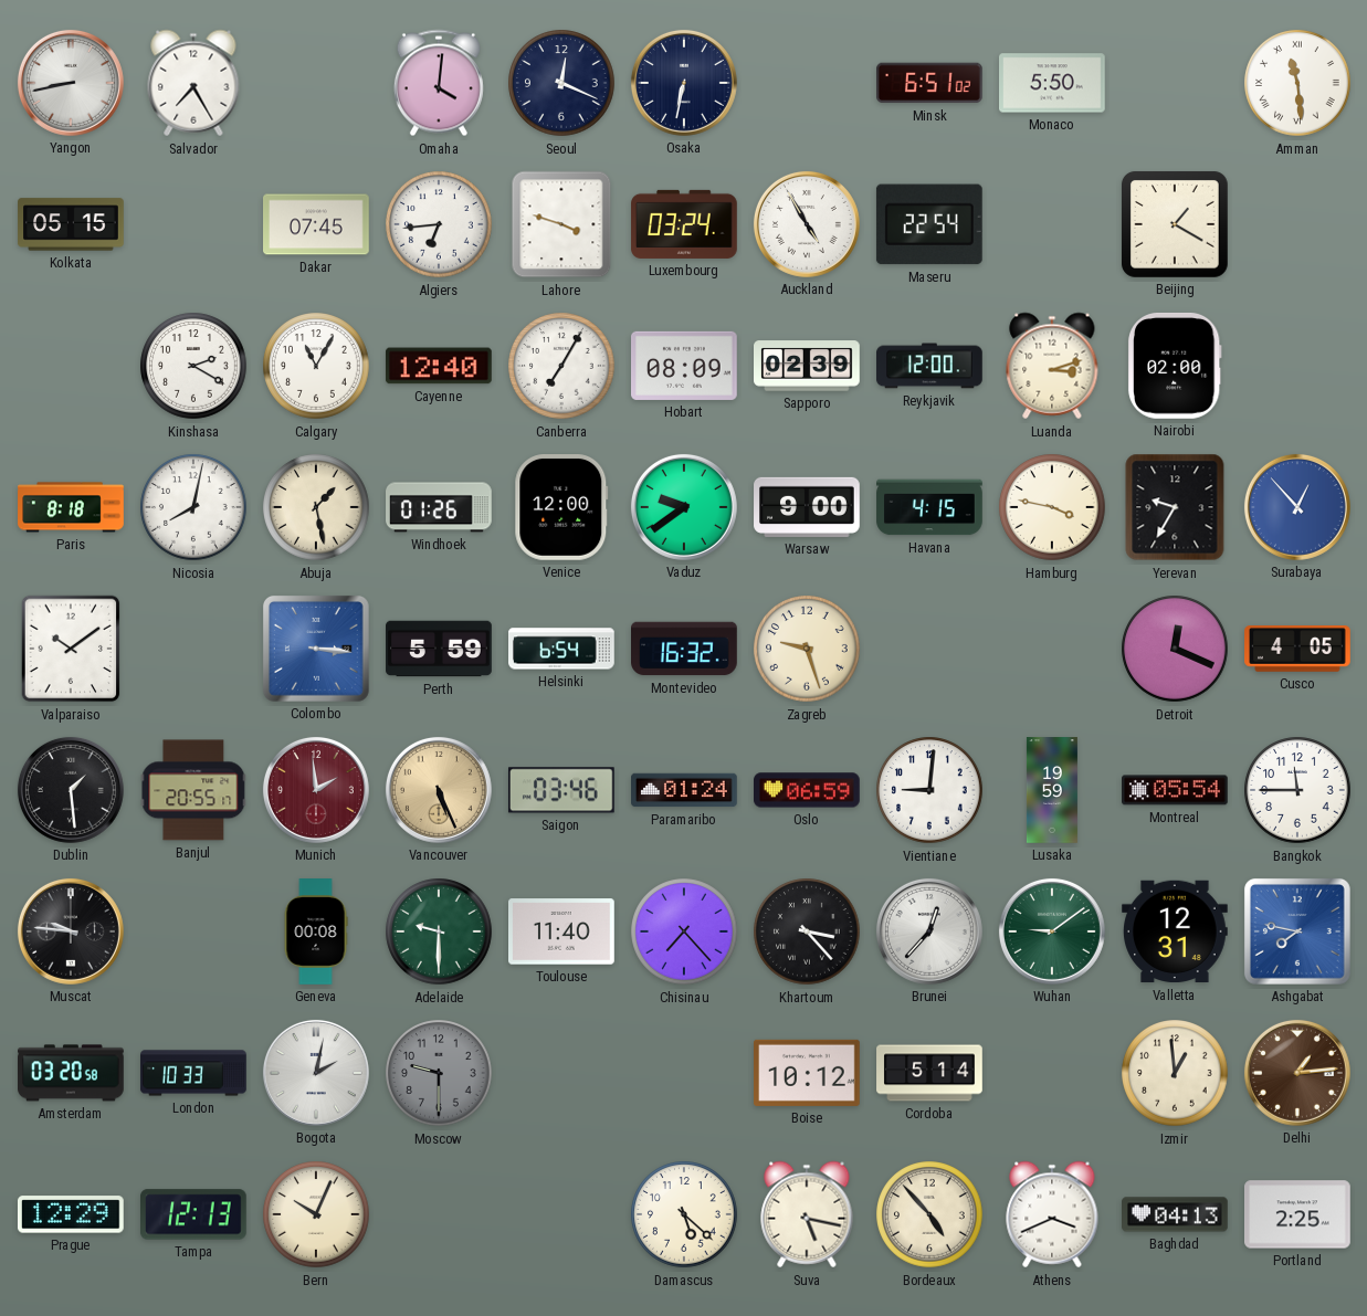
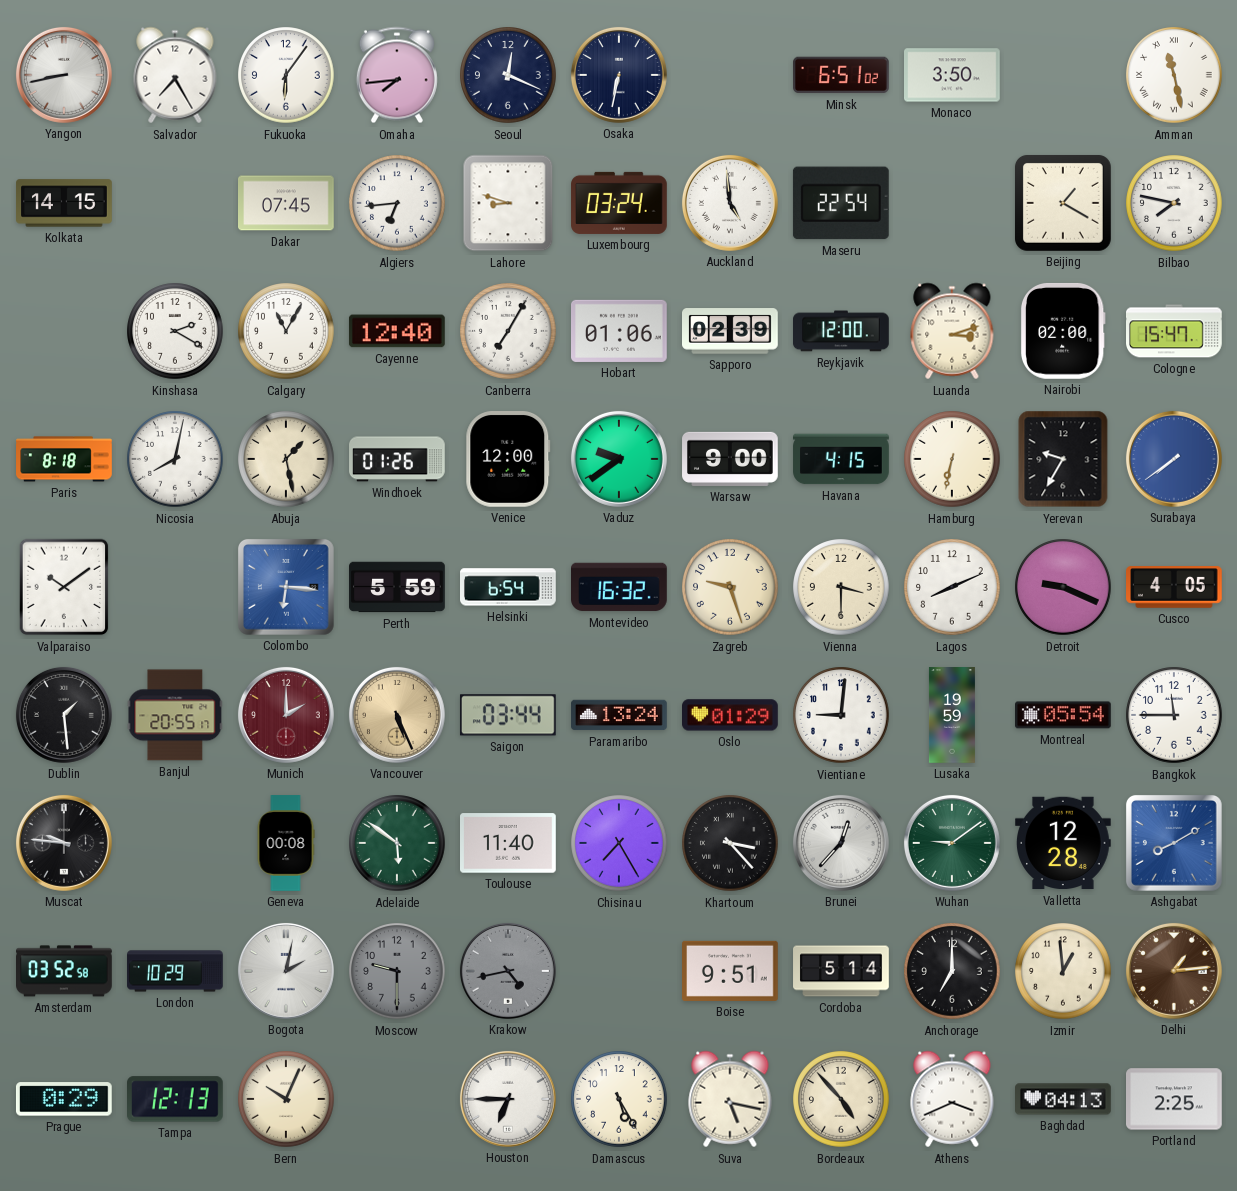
Fukuoka: none -> 6:06
Omaha: 4:01 -> 7:44
Monaco: 5:50 -> 3:50
Amman: 11:29 -> 11:28
Kolkata: 05:15 -> 14:15
Lahore: 3:48 -> 8:48
Auckland: 4:55 -> 4:59
Bilbao: none -> 7:47
Hobart: 08:09 -> 01:06
Cologne: none -> 15:47
Hamburg: 3:47 -> 6:32
Surabaya: 12:53 -> 7:39
Colombo: 3:16 -> 6:16
Vienna: none -> 3:30
Lagos: none -> 8:11
Detroit: 12:19 -> 9:19
Munich: 1:59 -> 2:00
Saigon: 03:46 -> 03:44
Paramaribo: 01:24 -> 13:24
Oslo: 06:59 -> 01:29
Adelaide: 9:30 -> 5:51
Chisinau: 7:23 -> 7:25
Valletta: 12:31 -> 12:28
Ashgabat: 7:47 -> 8:10
Amsterdam: 03:20 -> 03:52
London: 10:33 -> 10:29
Krakow: none -> 4:43
Boise: 10:12 -> 9:51
Anchorage: none -> 7:00
Prague: 12:29 -> 0:29
Houston: none -> 6:45
Damascus: 5:22 -> 5:25
